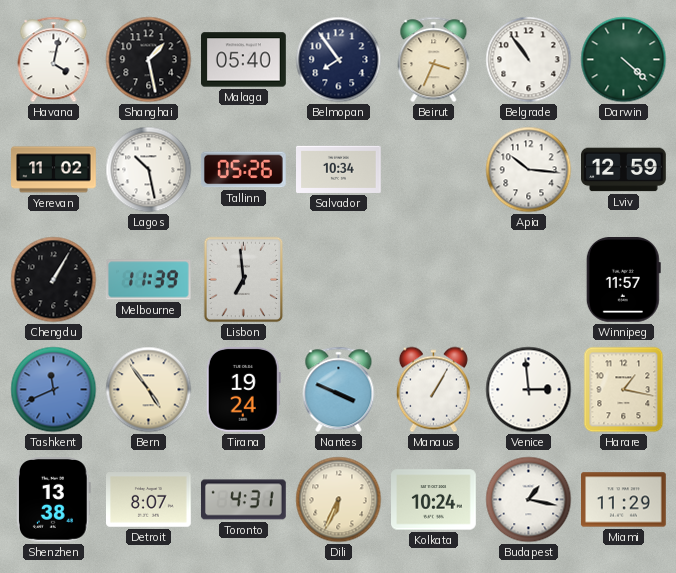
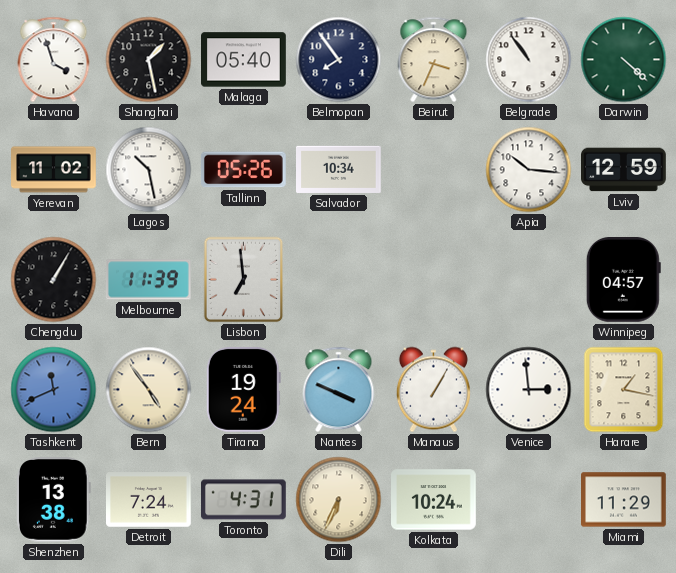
Havana: 4:02 -> 3:57
Winnipeg: 11:57 -> 04:57
Detroit: 8:07 -> 7:24
Budapest: 1:17 -> none
